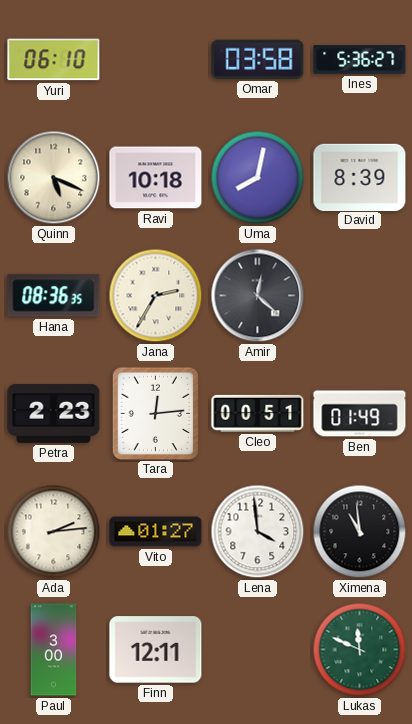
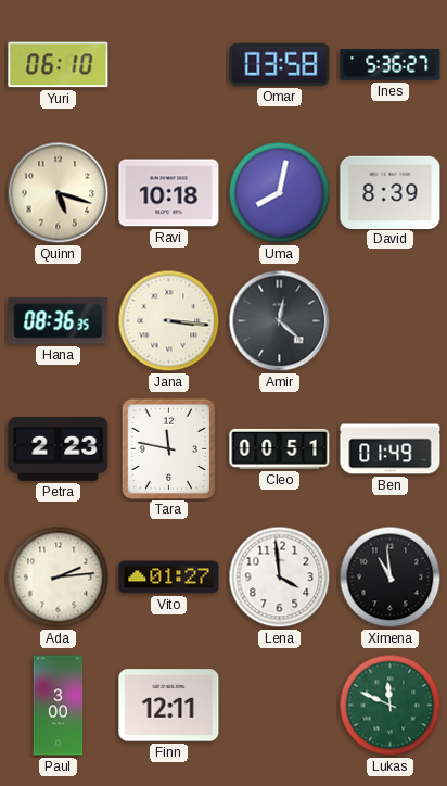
Quinn: 5:19 -> 5:18
Jana: 2:35 -> 3:16
Tara: 12:14 -> 11:47
